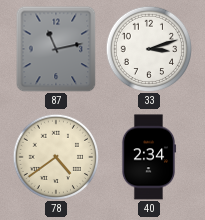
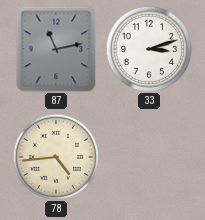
78: 4:39 -> 4:44
40: 2:34 -> none
